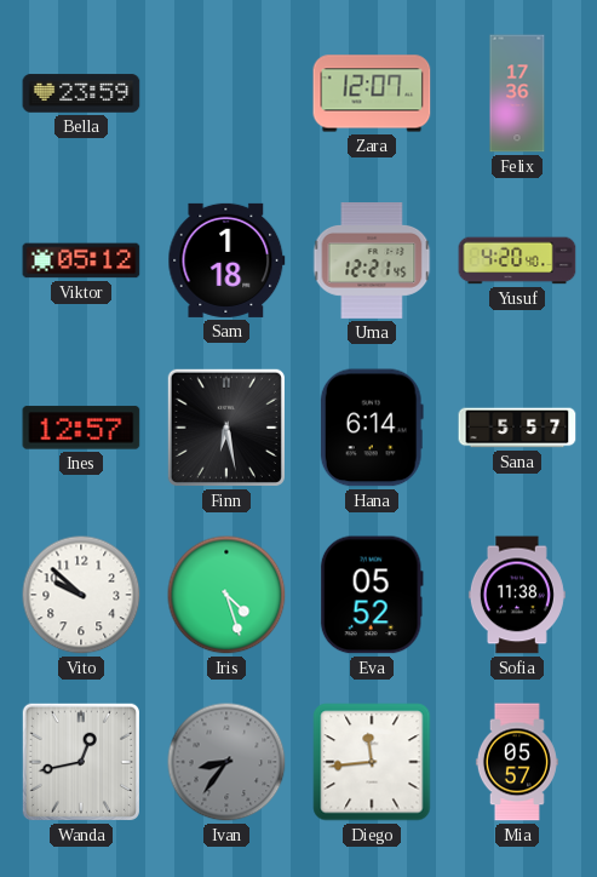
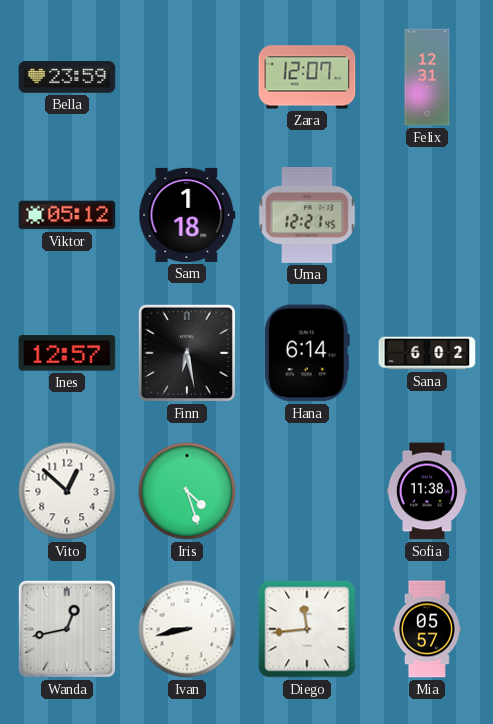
Felix: 17:36 -> 12:31
Yusuf: 4:20 -> none
Sana: 5:57 -> 6:02
Vito: 9:52 -> 12:52
Eva: 05:52 -> none
Ivan: 8:36 -> 8:43
Ivan dial: grey -> white
